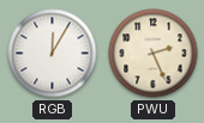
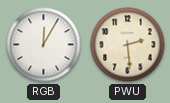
PWU: 2:26 -> 2:29
